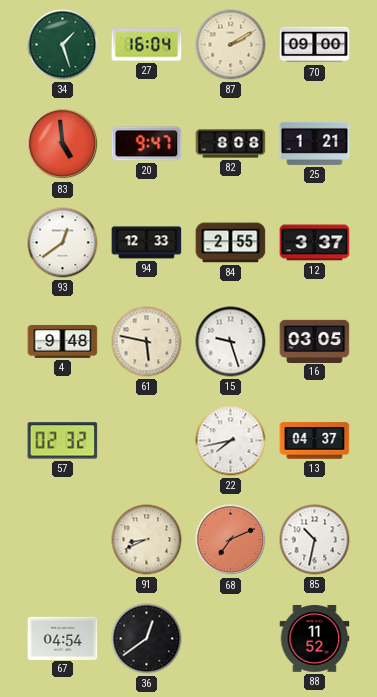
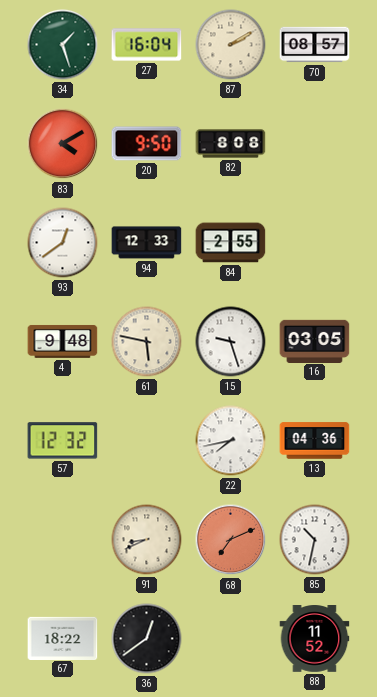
70: 09:00 -> 08:57
83: 4:59 -> 4:10
20: 9:47 -> 9:50
25: 1:21 -> none
12: 3:37 -> none
57: 02:32 -> 12:32
13: 04:37 -> 04:36
67: 04:54 -> 18:22
